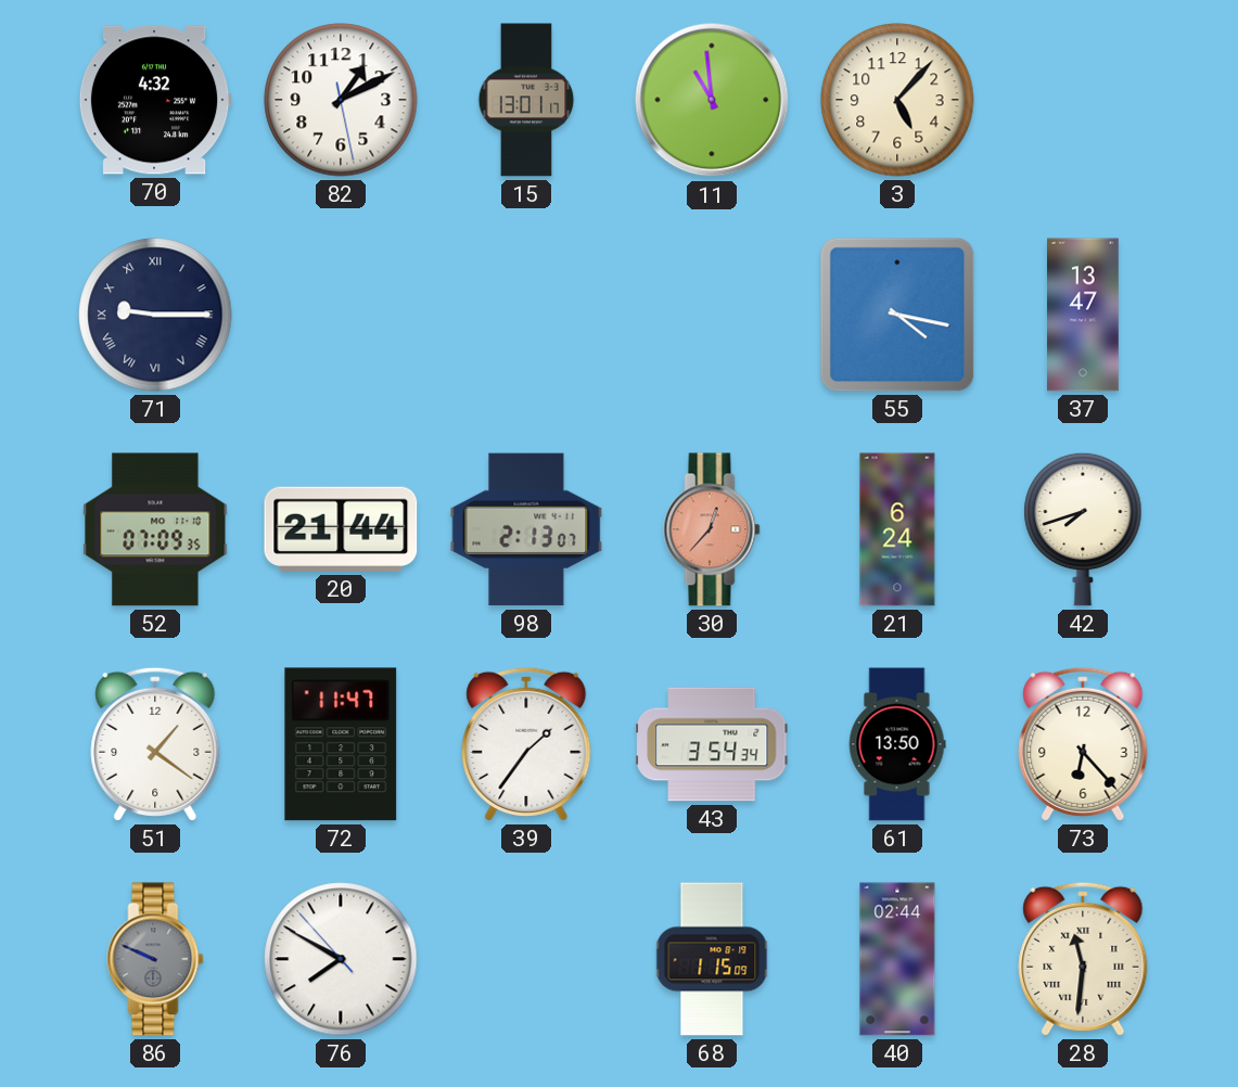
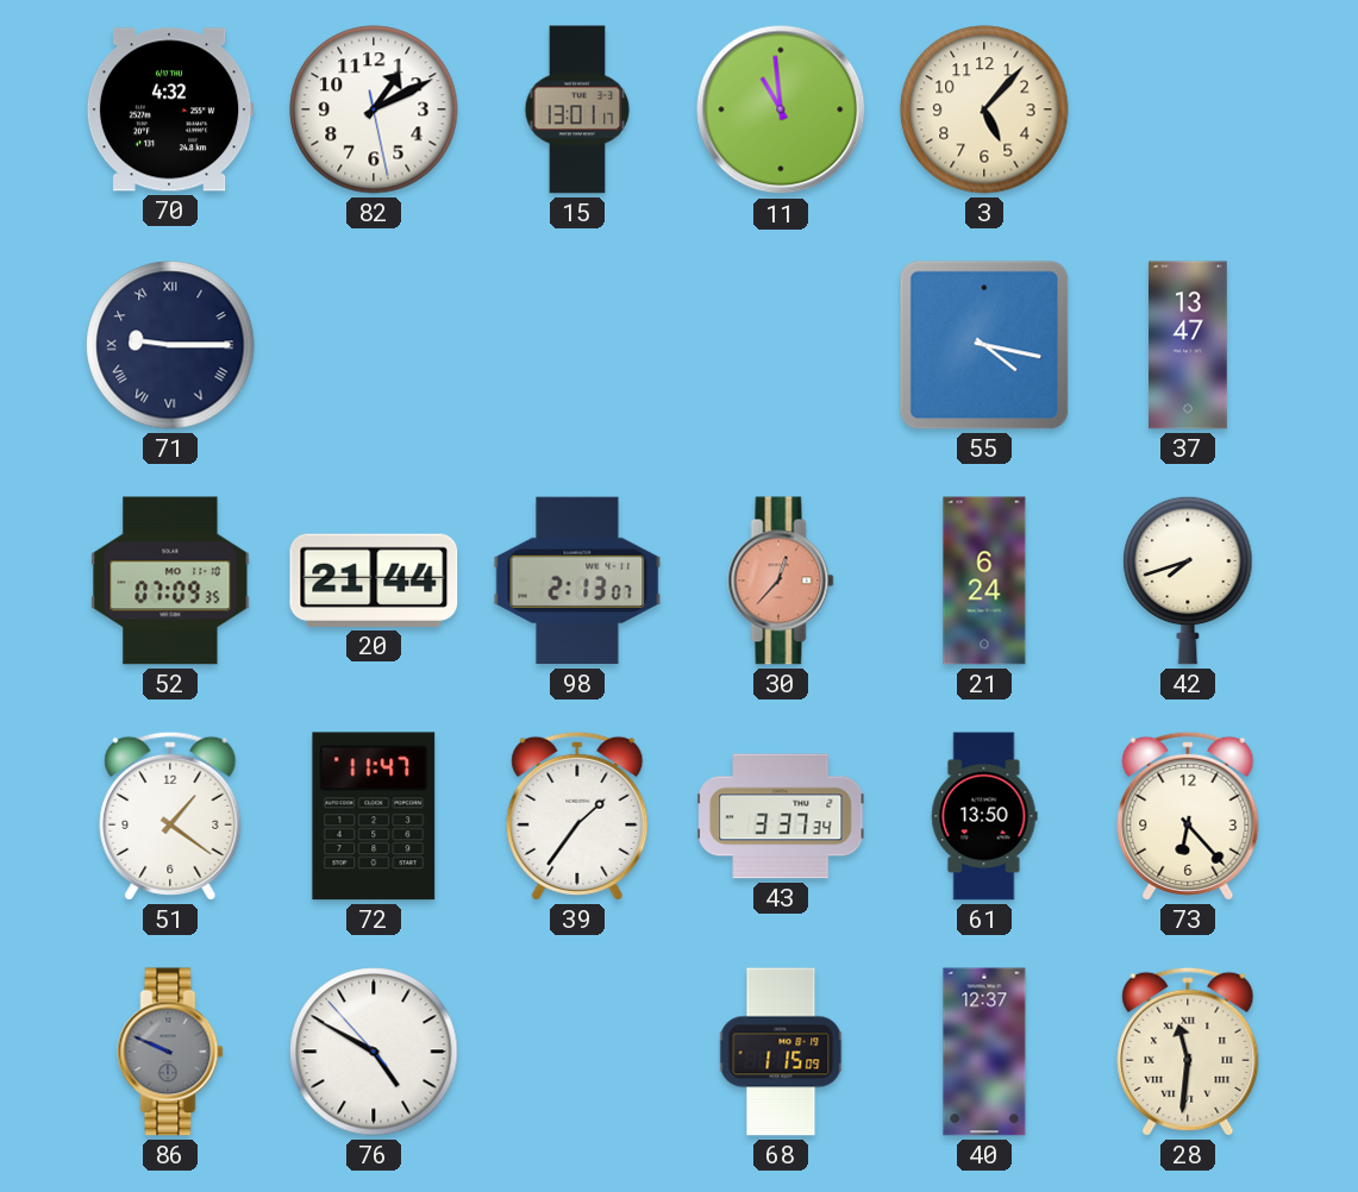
43: 3:54 -> 3:37
76: 7:49 -> 4:49
40: 02:44 -> 12:37
